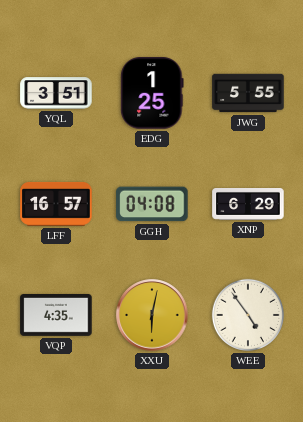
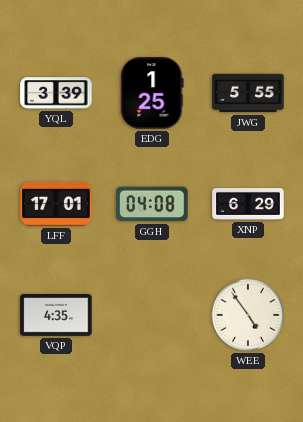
YQL: 3:51 -> 3:39
LFF: 16:57 -> 17:01
XXU: 6:02 -> none
